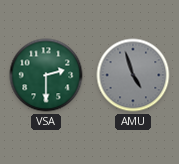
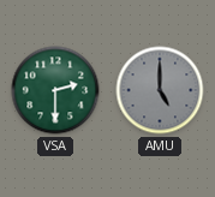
AMU: 4:57 -> 5:00
